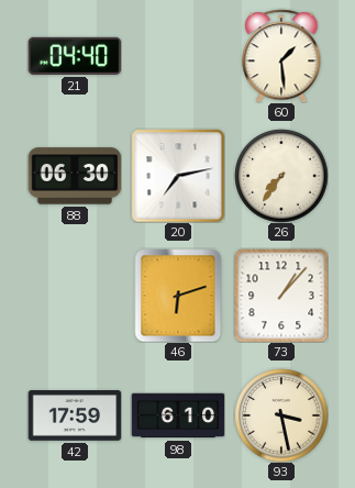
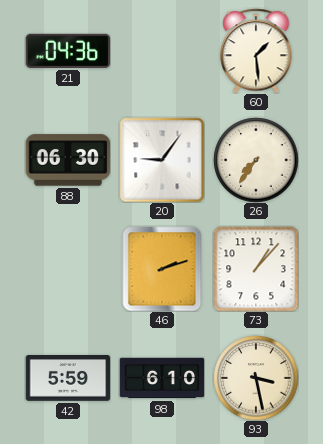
21: 04:40 -> 04:36
20: 7:13 -> 9:06
46: 6:12 -> 2:12
42: 17:59 -> 5:59
